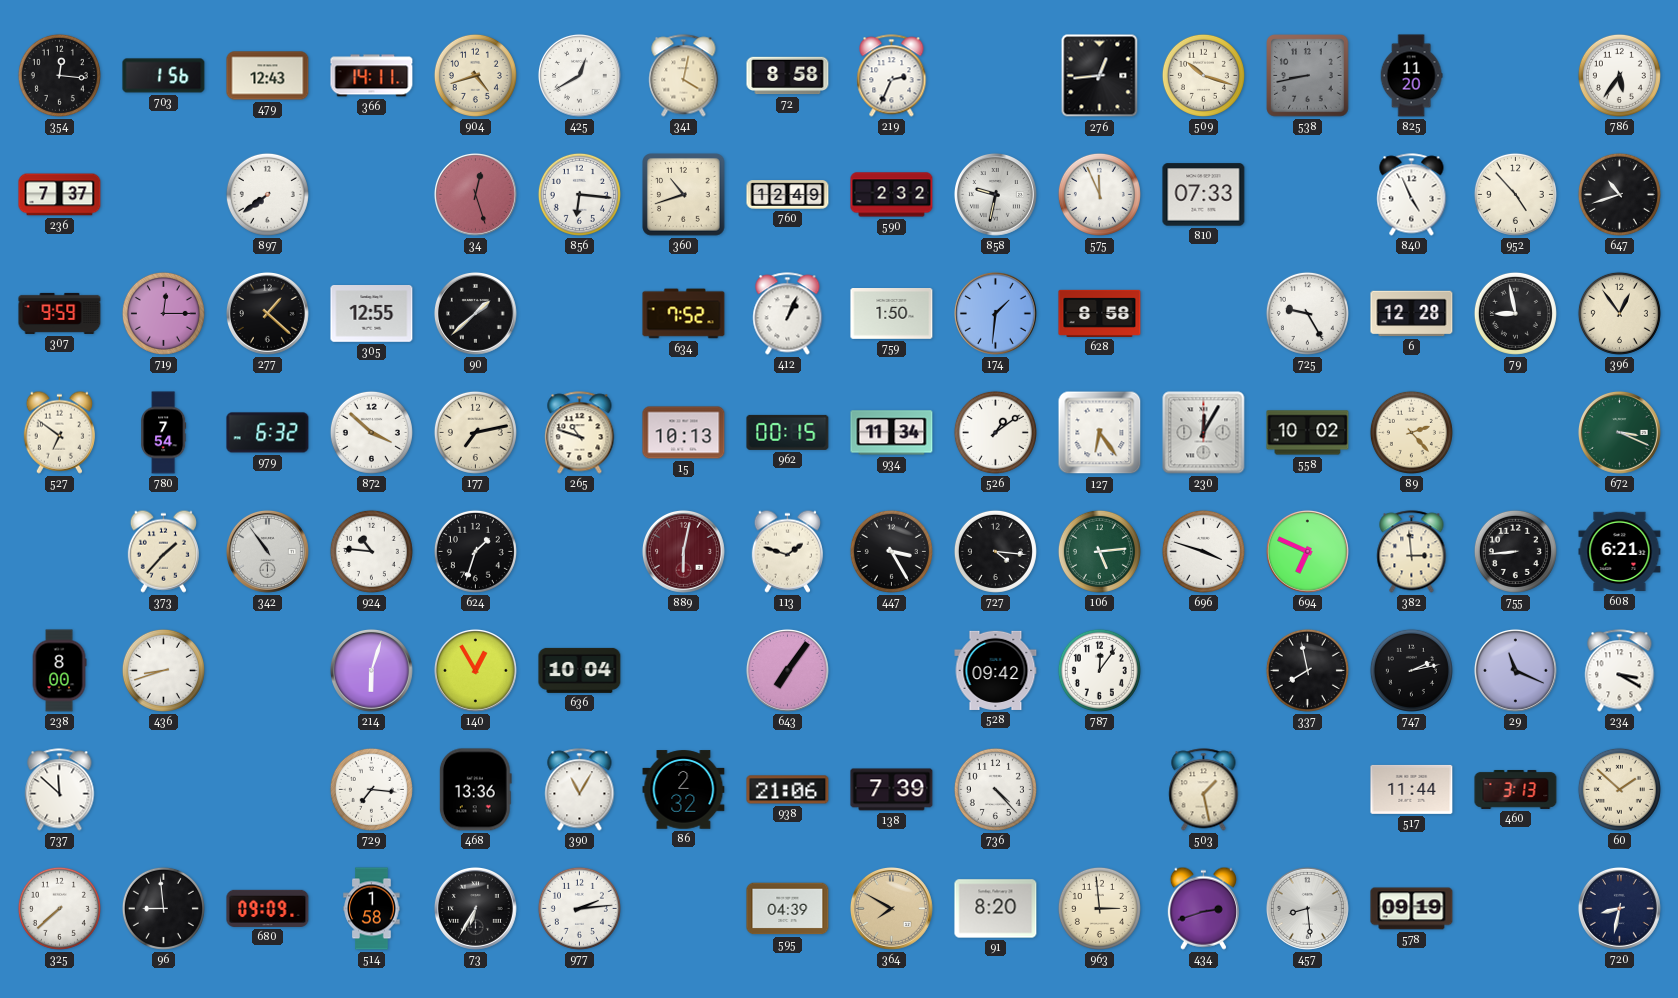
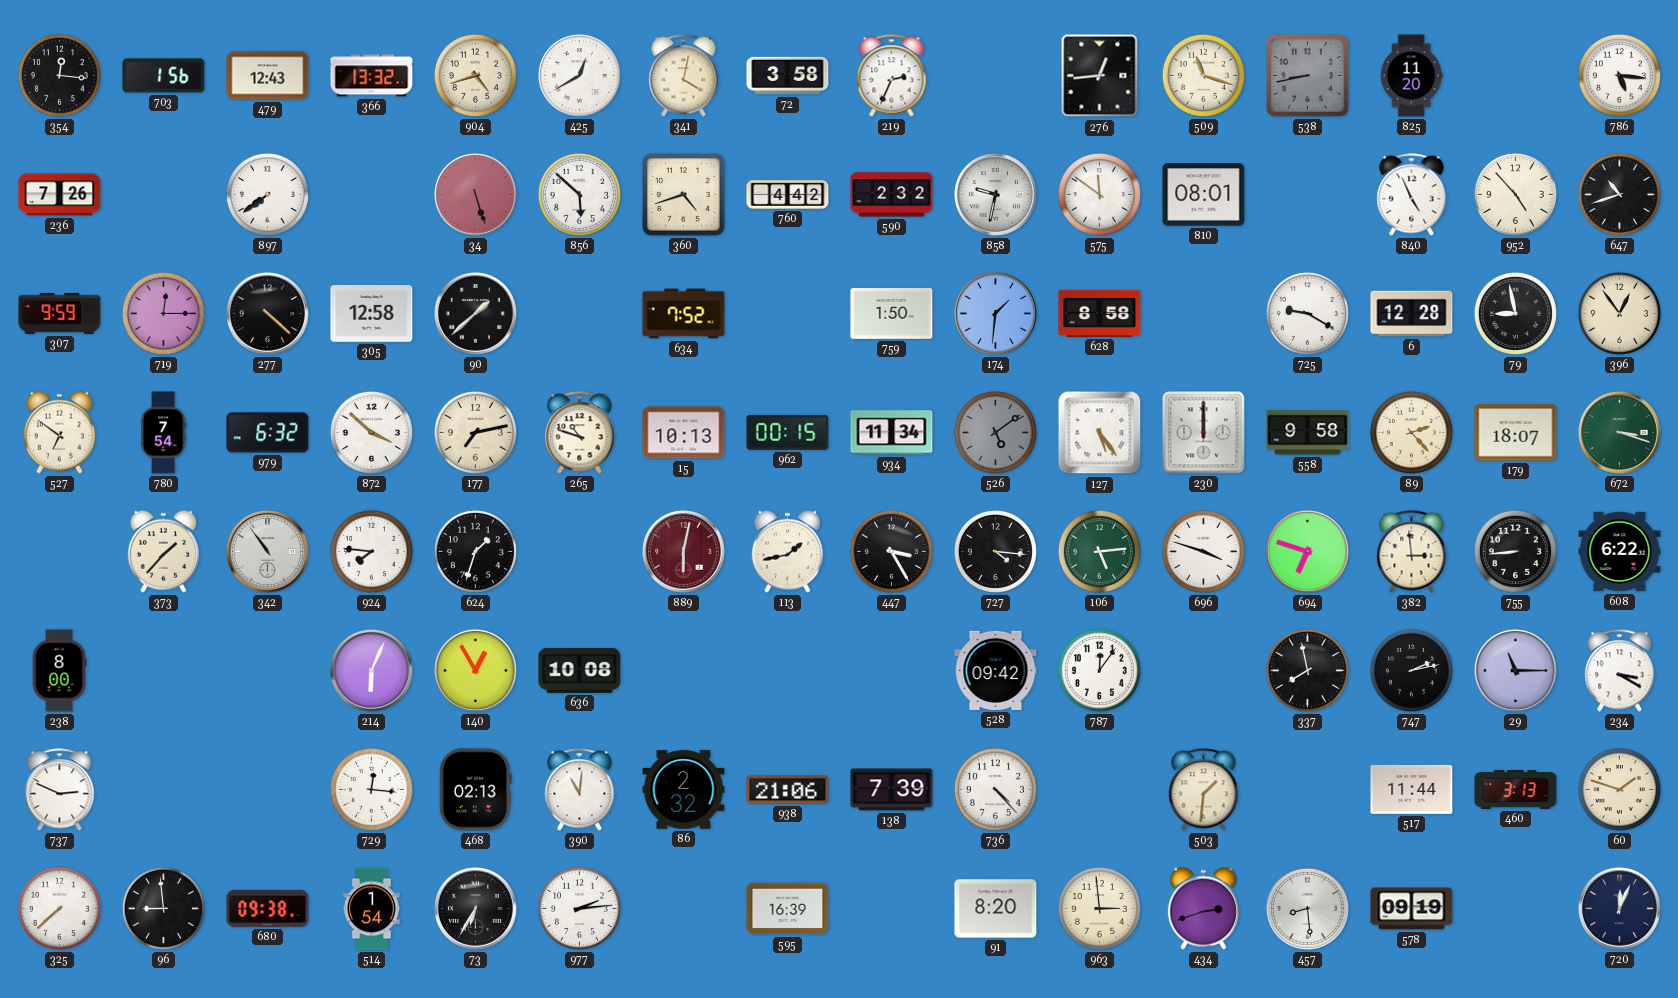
366: 14:11 -> 13:32
72: 8:58 -> 3:58
509: 10:18 -> 11:18
786: 5:36 -> 5:16
236: 7:37 -> 7:26
34: 12:27 -> 5:27
856: 6:16 -> 5:52
360: 10:42 -> 4:42
760: 12:49 -> 4:42
575: 11:56 -> 11:51
810: 07:33 -> 08:01
277: 1:22 -> 4:22
305: 12:55 -> 12:58
412: 1:04 -> none
725: 9:25 -> 9:20
526: 1:09 -> 5:09
526 dial: white -> grey
127: 6:24 -> 5:24
230: 12:05 -> 12:00
558: 10:02 -> 9:58
179: none -> 18:07
672: 3:19 -> 3:18
924: 10:46 -> 7:46
113: 1:48 -> 1:43
694: 6:49 -> 6:48
608: 6:21 -> 6:22
436: 8:42 -> none
214: 6:03 -> 6:04
636: 10:04 -> 10:08
643: 7:06 -> none
29: 11:19 -> 11:15
737: 11:52 -> 2:49
729: 7:16 -> 12:16
468: 13:36 -> 02:13
390: 11:05 -> 11:01
503: 1:28 -> 1:31
60: 1:52 -> 1:48
680: 09:09 -> 09:38
514: 1:58 -> 1:54
595: 04:39 -> 16:39
364: 7:50 -> none
720: 8:32 -> 12:04
